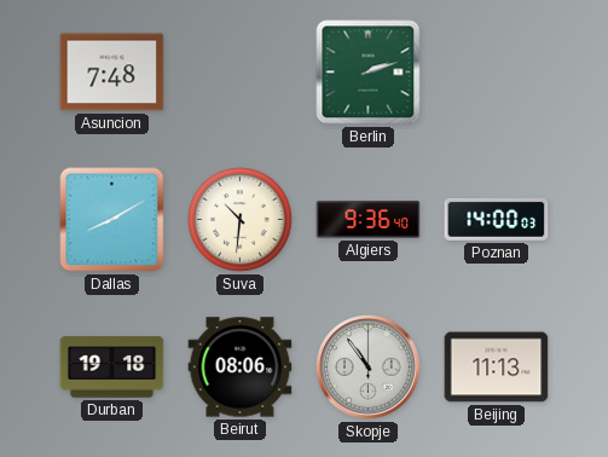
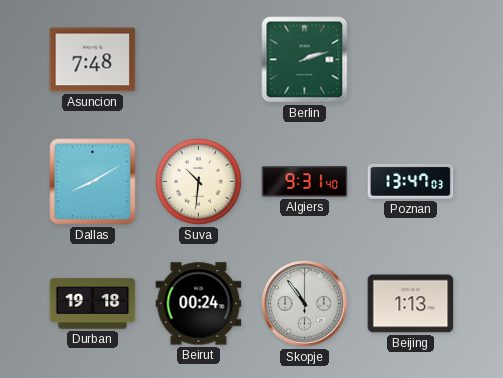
Algiers: 9:36 -> 9:31
Poznan: 14:00 -> 13:47
Beirut: 08:06 -> 00:24
Beijing: 11:13 -> 1:13
